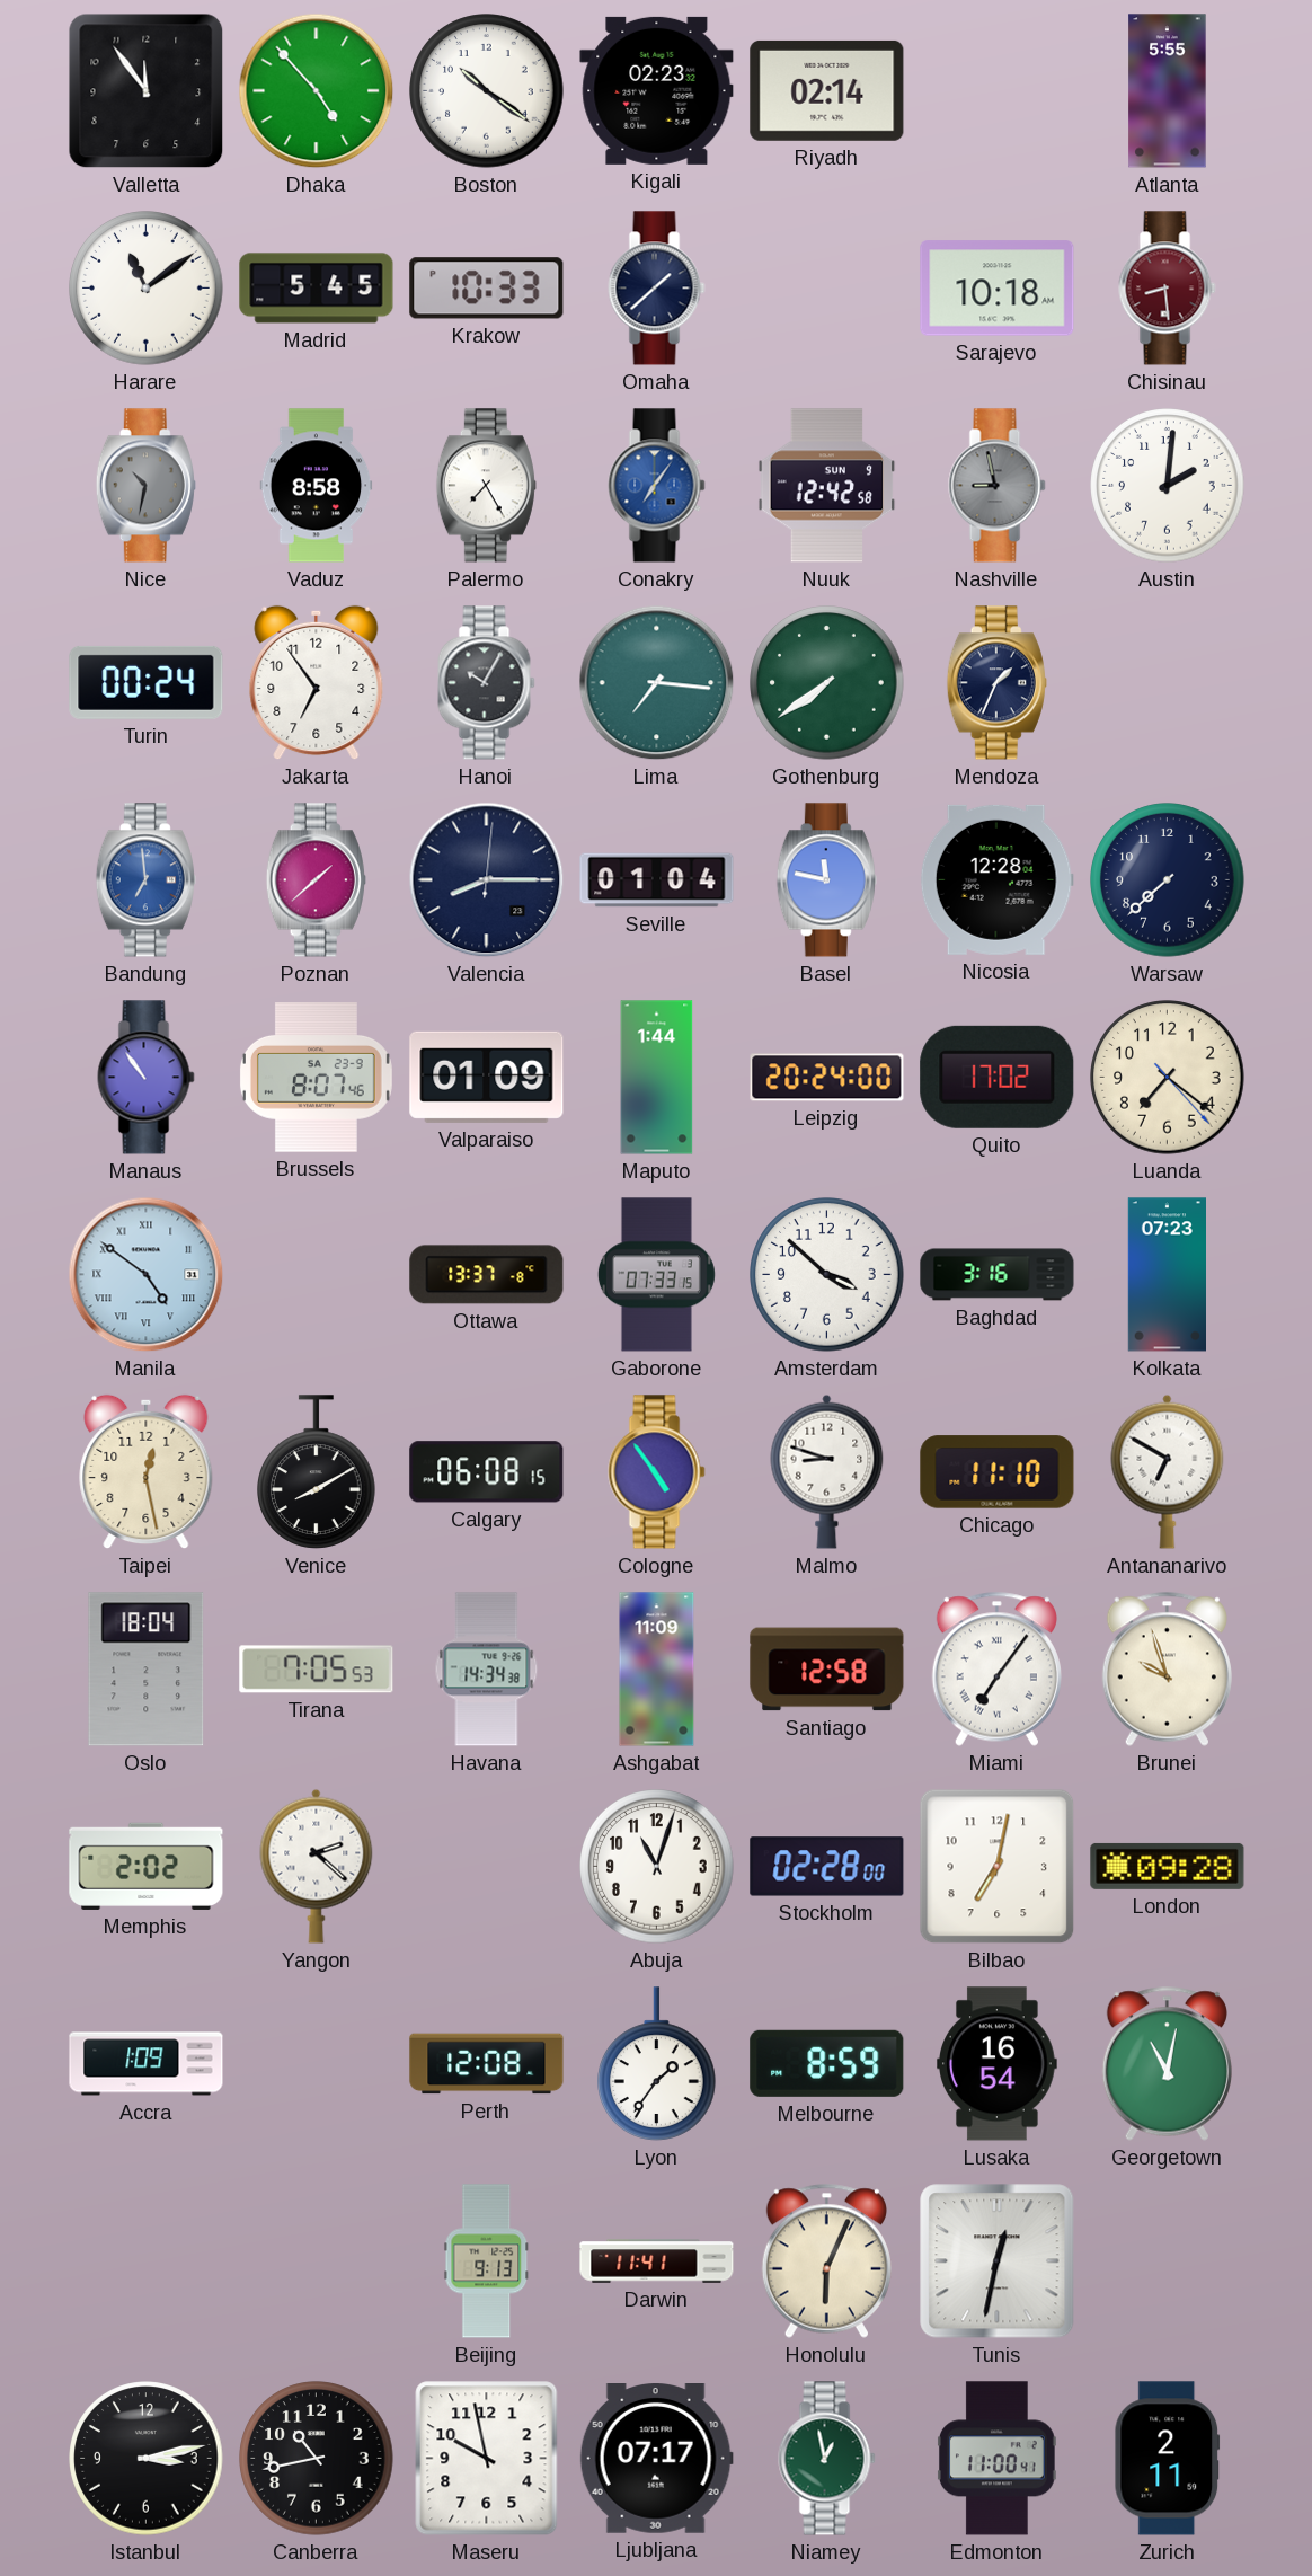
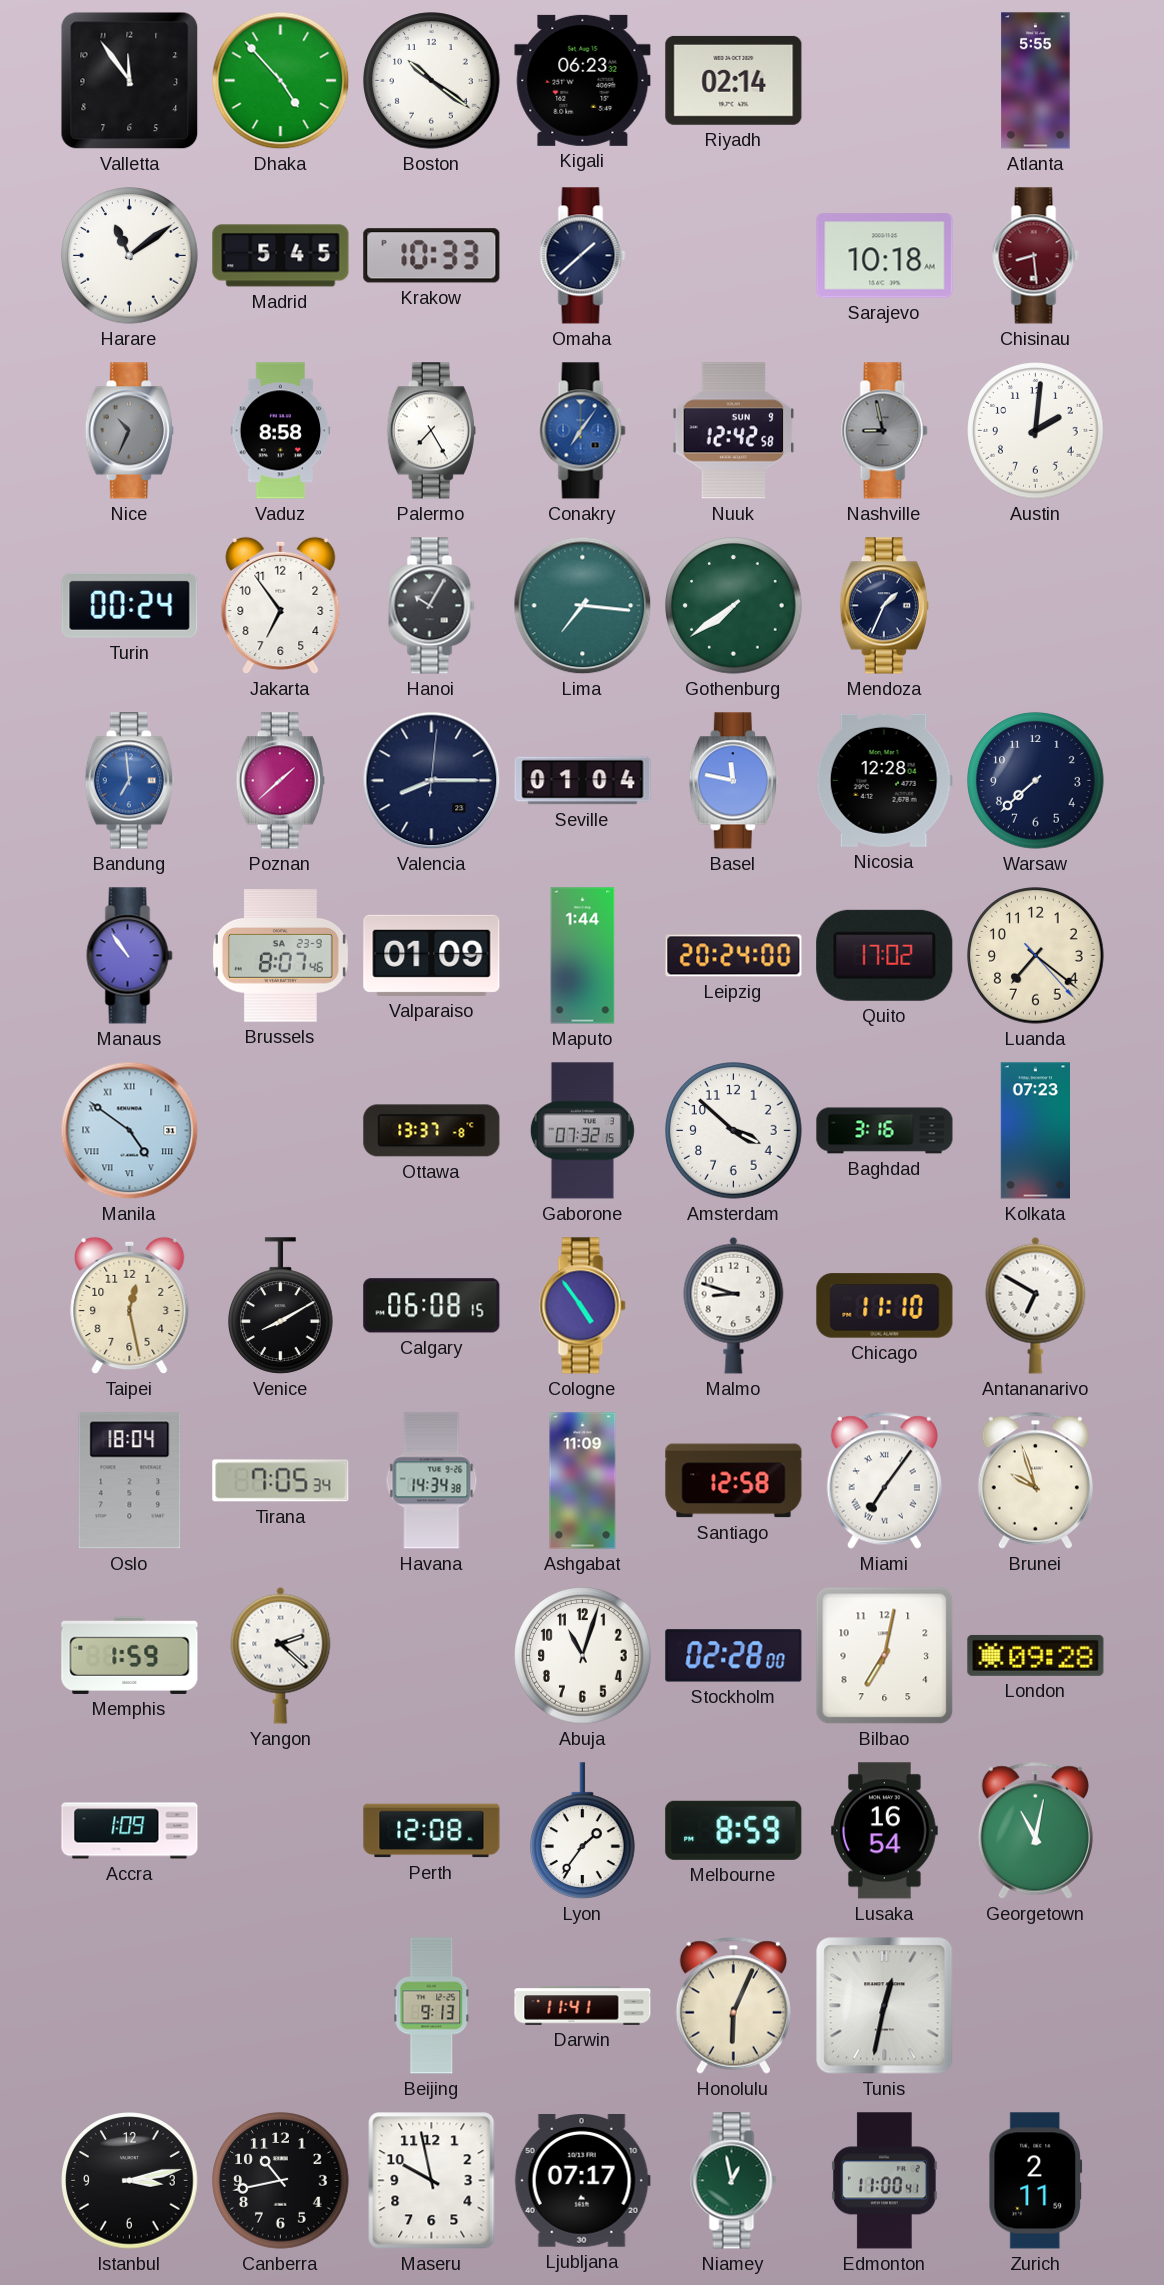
Kigali: 02:23 -> 06:23
Nice: 10:32 -> 10:34
Gaborone: 07:33 -> 07:32
Tirana: 7:05:53 -> 7:05:34
Memphis: 2:02 -> 1:59
